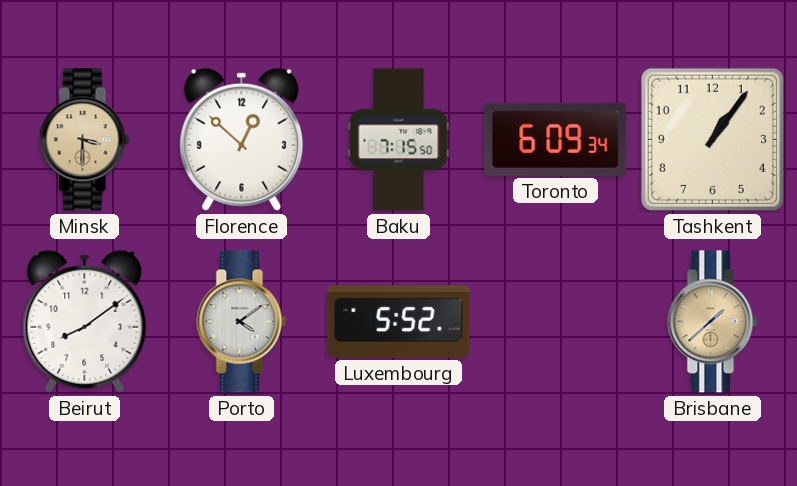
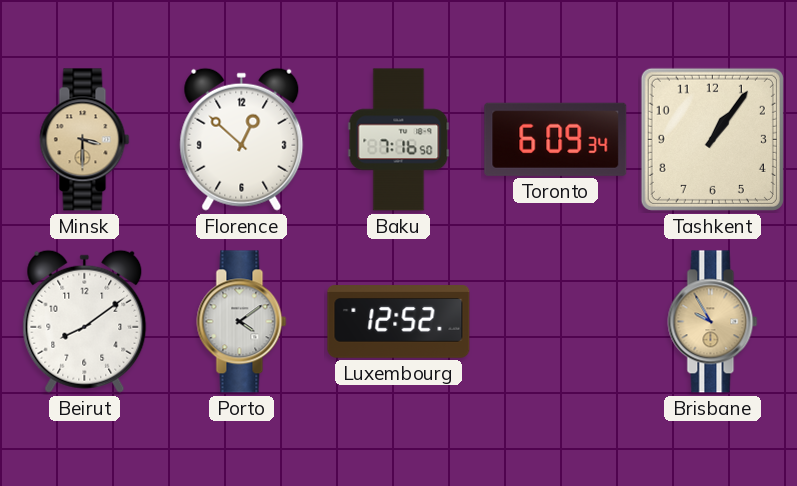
Baku: 7:15 -> 7:16
Luxembourg: 5:52 -> 12:52
Brisbane: 1:38 -> 9:55
